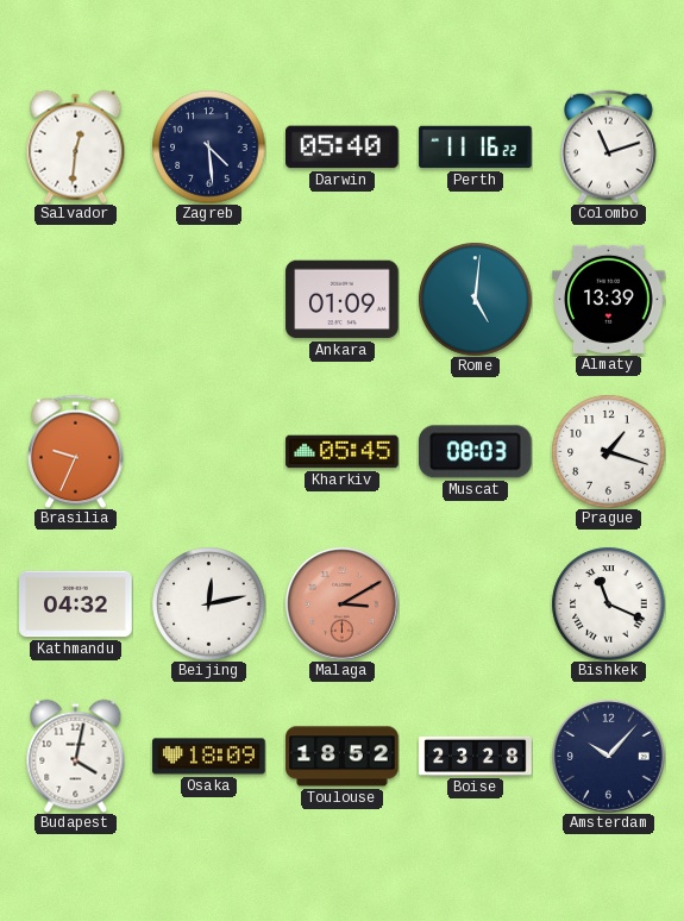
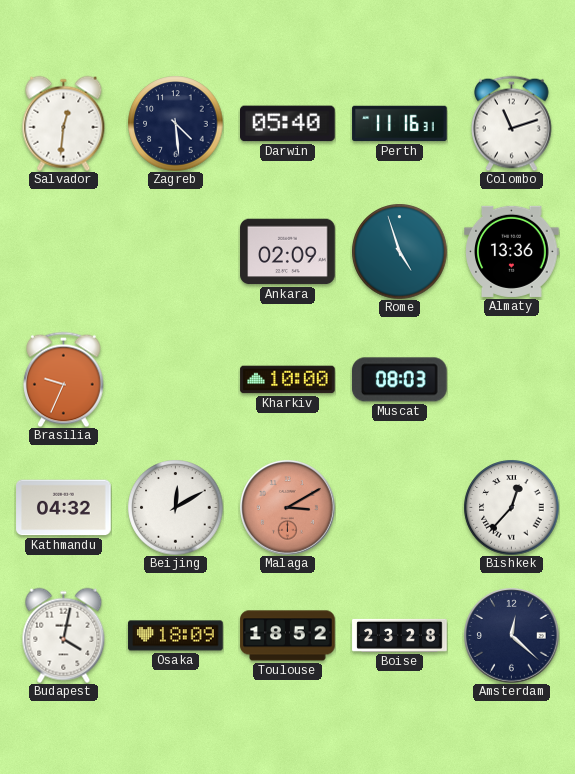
Perth: 11:16:22 -> 11:16:31
Ankara: 01:09 -> 02:09
Rome: 5:01 -> 4:57
Almaty: 13:39 -> 13:36
Kharkiv: 05:45 -> 10:00
Prague: 1:18 -> none
Beijing: 12:13 -> 12:10
Bishkek: 11:19 -> 12:37
Amsterdam: 10:07 -> 12:22
